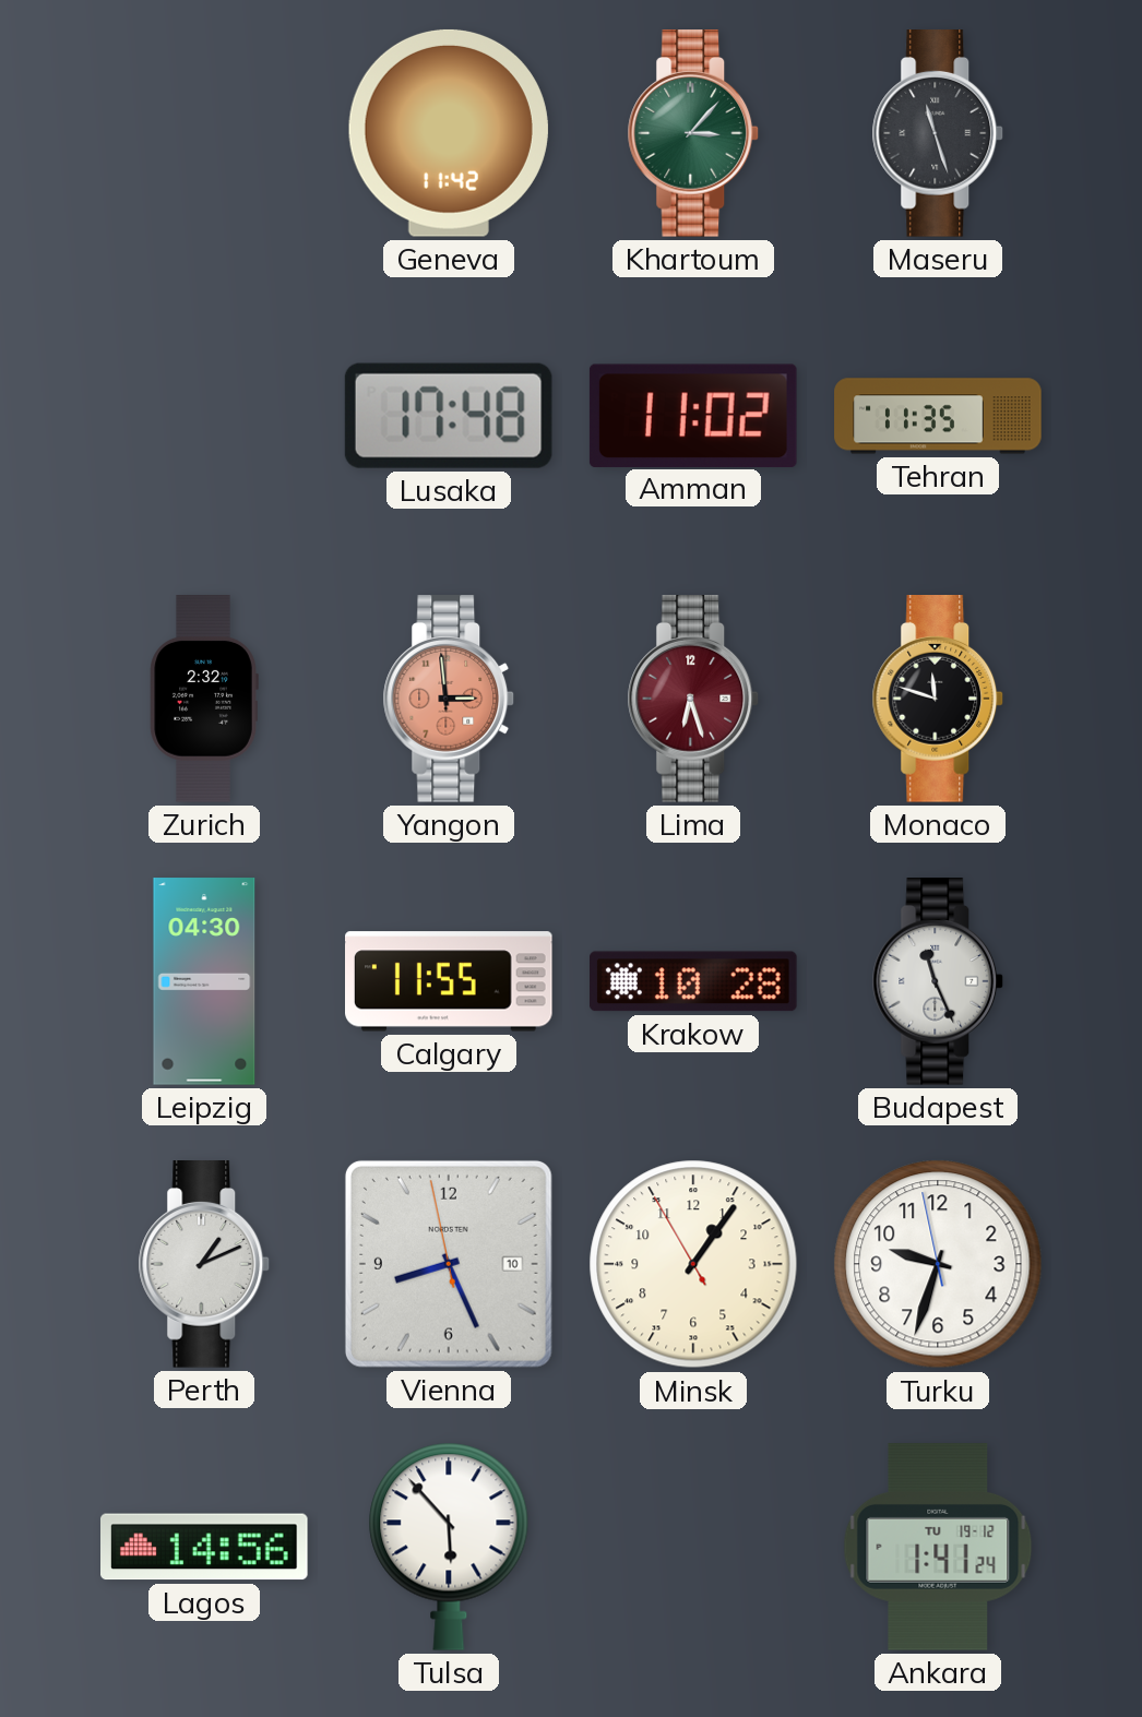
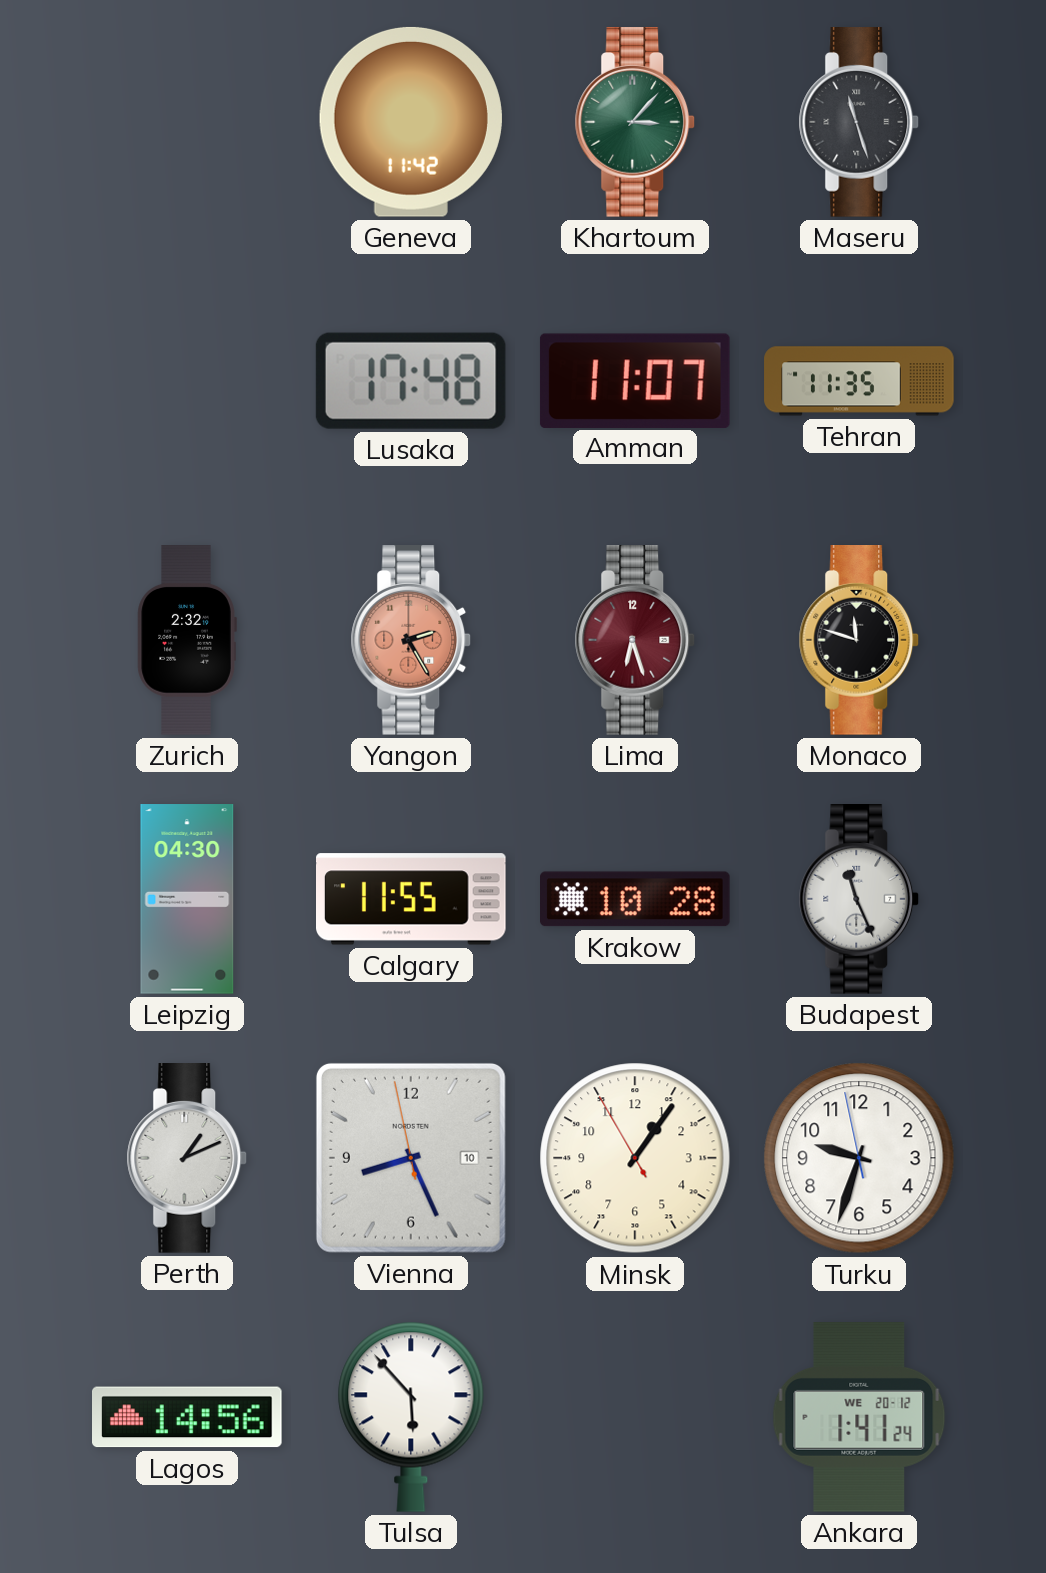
Amman: 11:02 -> 11:07
Yangon: 2:59 -> 2:25
Ankara date: TU 19-12 -> WE 20-12
